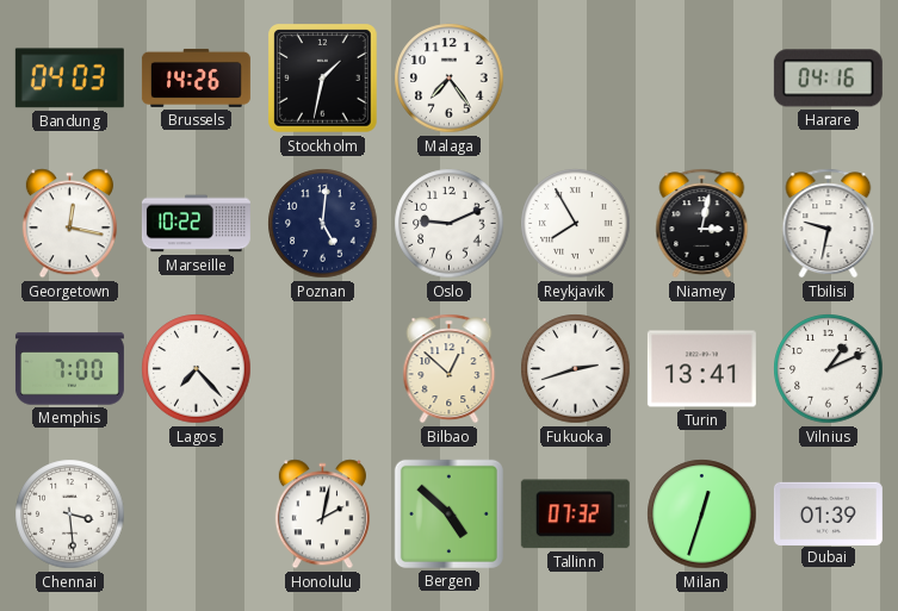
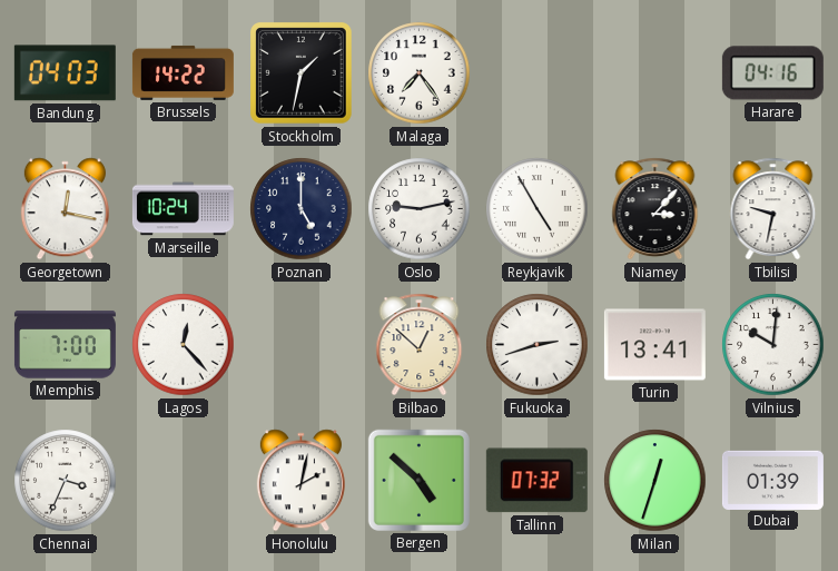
Brussels: 14:26 -> 14:22
Marseille: 10:22 -> 10:24
Poznan: 5:01 -> 5:00
Oslo: 9:11 -> 9:13
Reykjavik: 7:55 -> 4:55
Niamey: 3:02 -> 3:07
Lagos: 7:23 -> 12:23
Vilnius: 1:11 -> 10:01
Chennai: 3:29 -> 3:34
